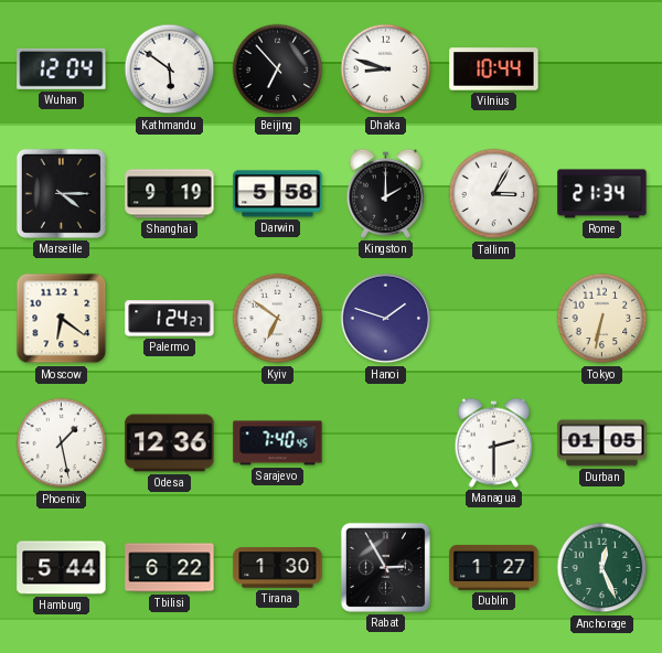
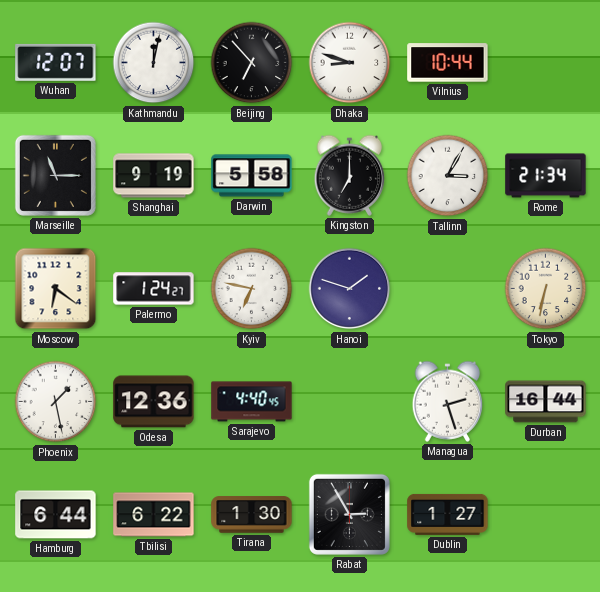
Wuhan: 12:04 -> 12:07
Kathmandu: 5:51 -> 12:02
Marseille: 4:15 -> 11:15
Kingston: 2:00 -> 7:00
Kyiv: 6:51 -> 6:47
Sarajevo: 7:40 -> 4:40
Managua: 2:30 -> 2:27
Durban: 01:05 -> 16:44
Hamburg: 5:44 -> 6:44
Anchorage: 12:26 -> none
